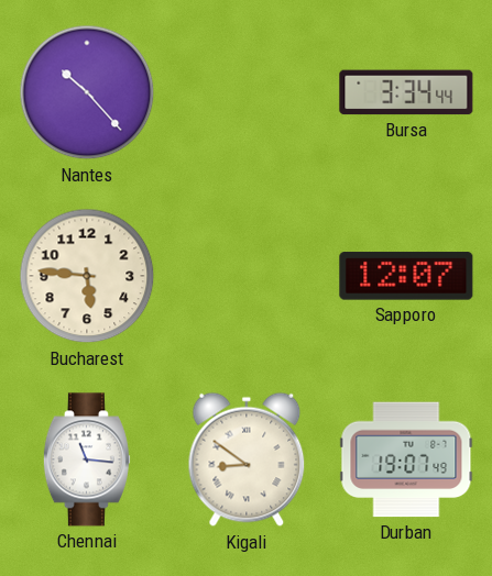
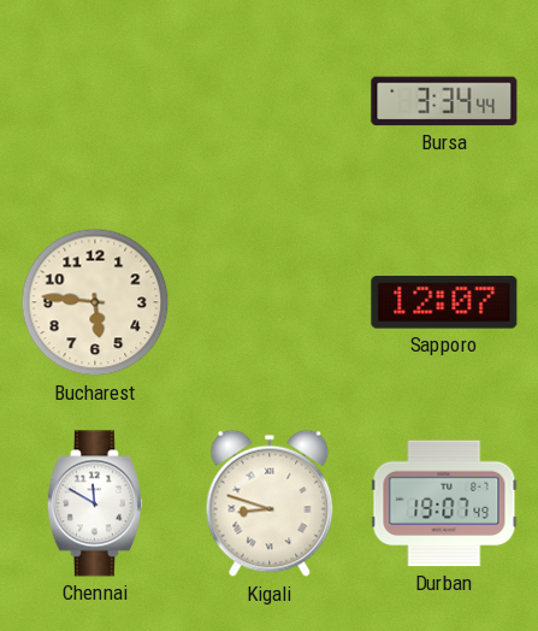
Nantes: 10:23 -> none
Chennai: 11:16 -> 11:50
Kigali: 8:51 -> 8:48
